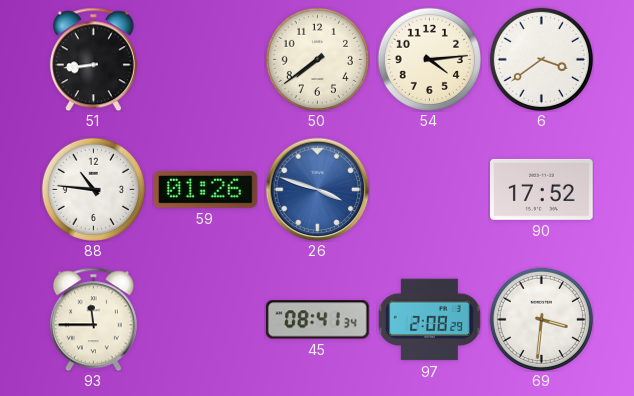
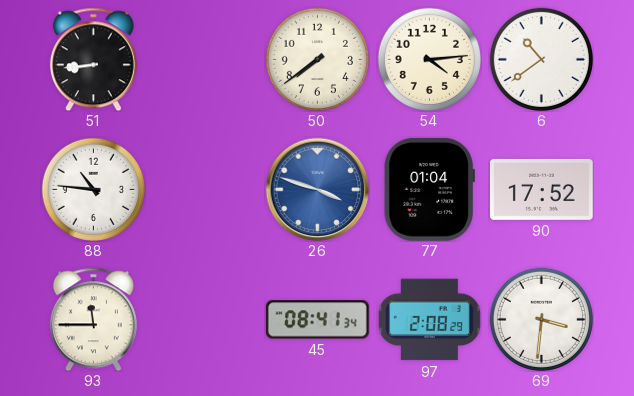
6: 3:39 -> 10:39
59: 01:26 -> none
77: none -> 01:04
